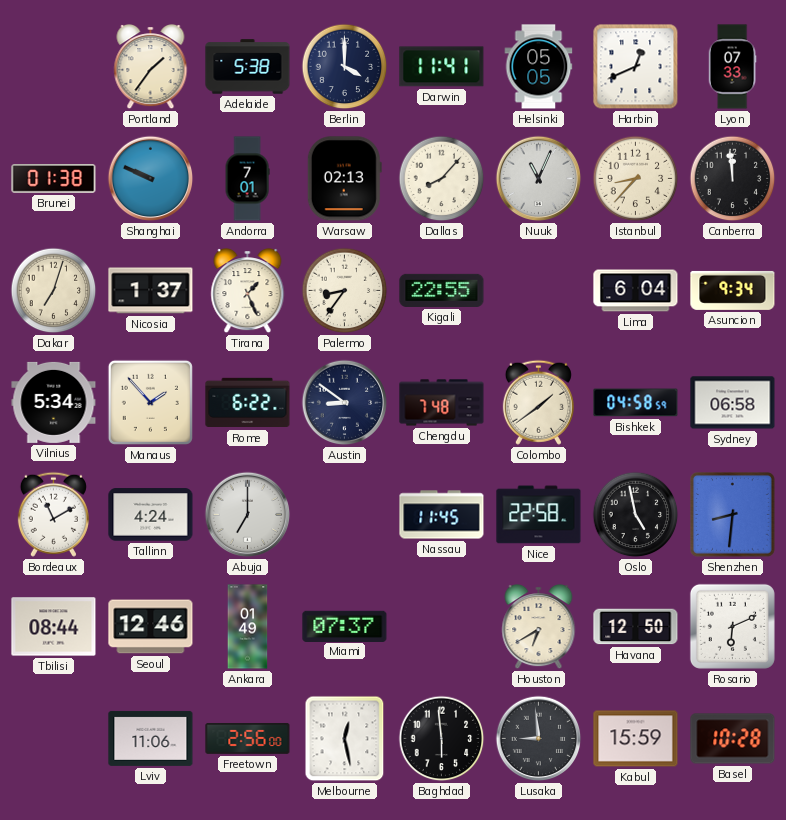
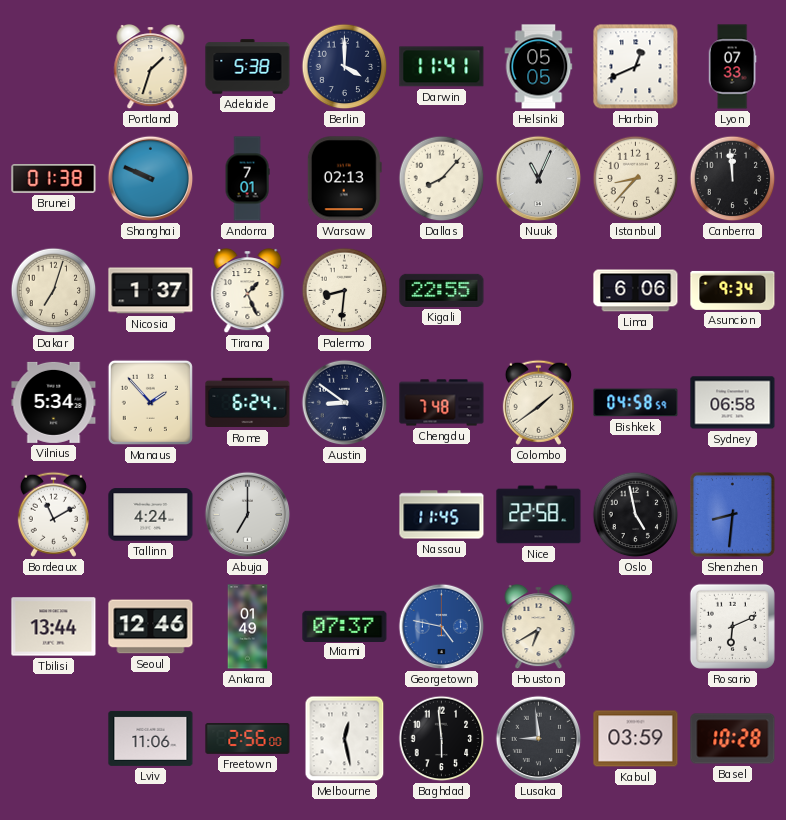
Portland: 1:36 -> 1:33
Palermo: 8:36 -> 8:31
Lima: 6:04 -> 6:06
Rome: 6:22 -> 6:24
Tbilisi: 08:44 -> 13:44
Georgetown: none -> 4:47
Havana: 12:50 -> none
Kabul: 15:59 -> 03:59
